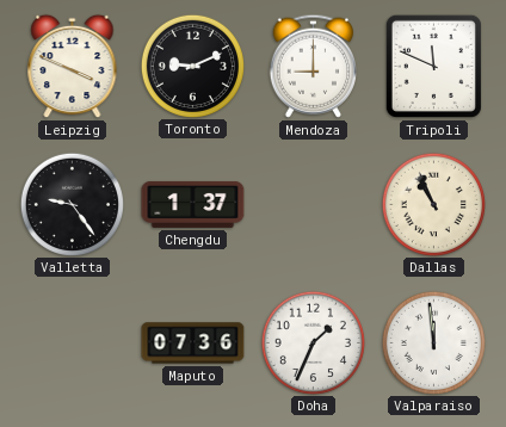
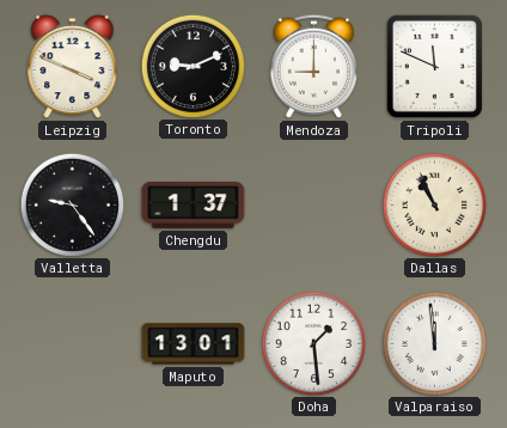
Maputo: 07:36 -> 13:01
Doha: 1:34 -> 1:29
